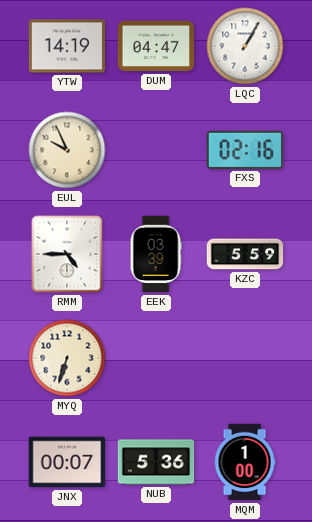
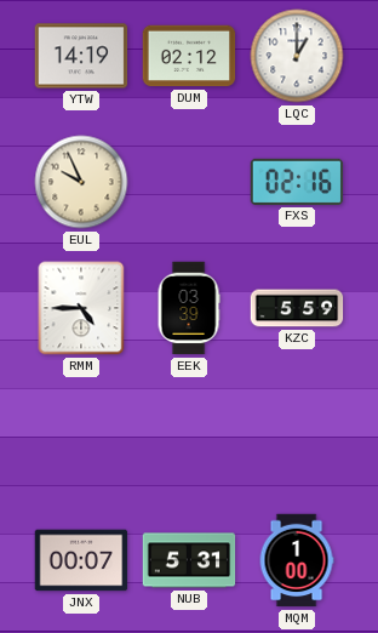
DUM: 04:47 -> 02:12
LQC: 1:05 -> 1:00
MYQ: 6:33 -> none
NUB: 5:36 -> 5:31
